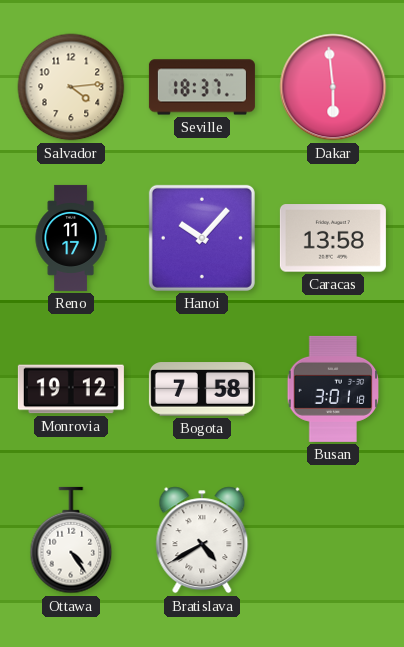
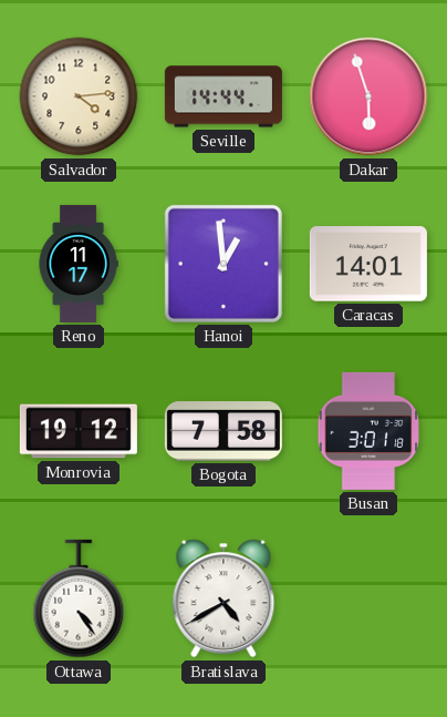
Seville: 18:37 -> 14:44
Dakar: 5:59 -> 5:57
Hanoi: 10:07 -> 12:59
Caracas: 13:58 -> 14:01
